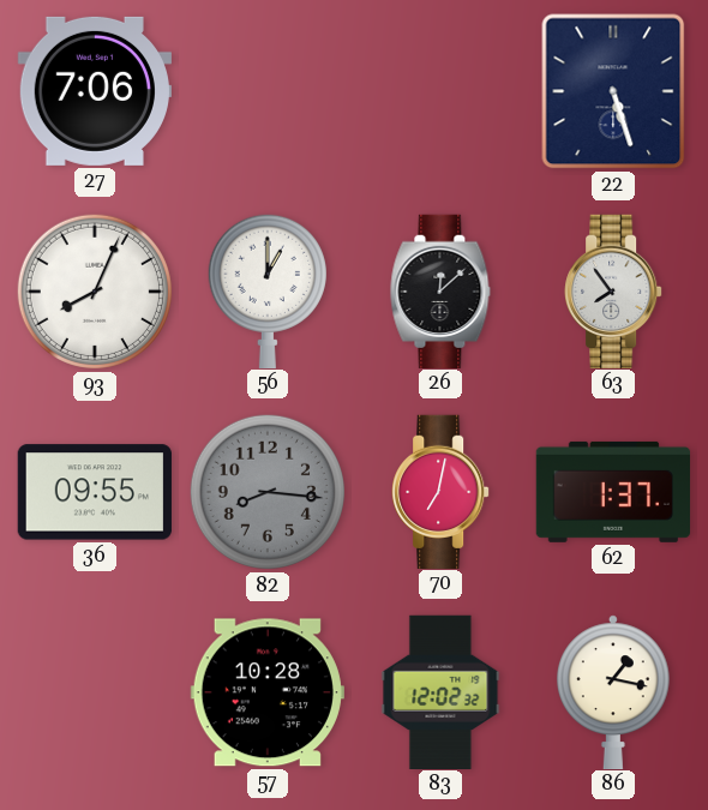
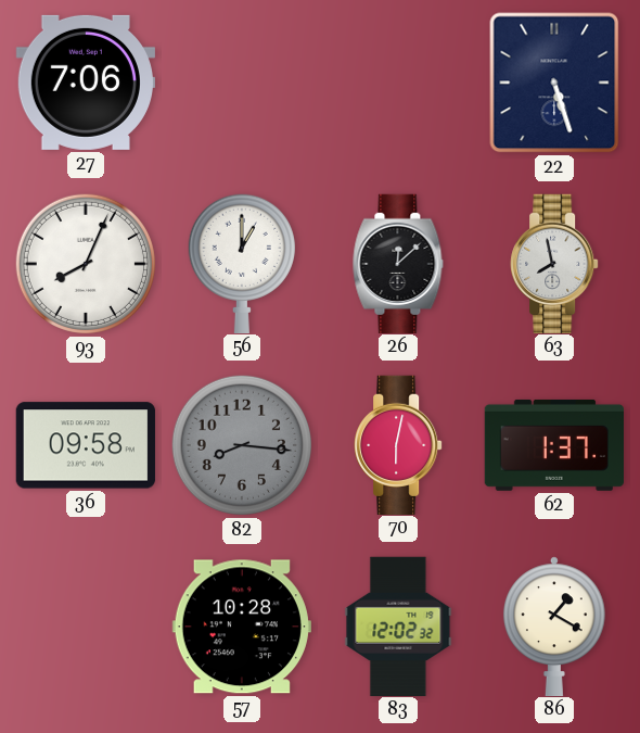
63: 7:54 -> 7:58
36: 09:55 -> 09:58
70: 7:02 -> 6:02
86: 1:17 -> 1:20
